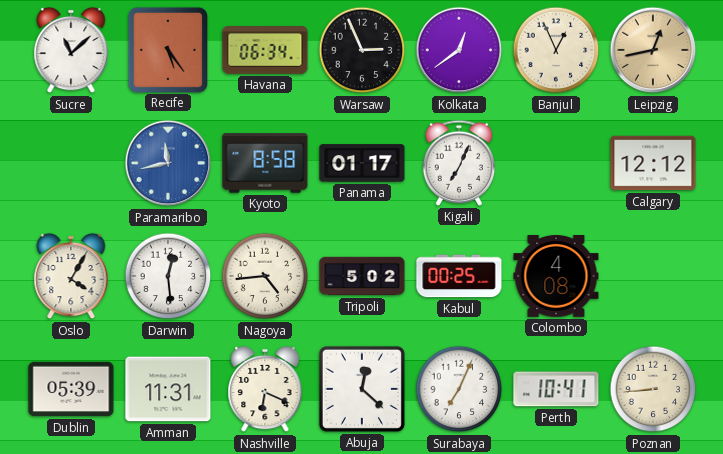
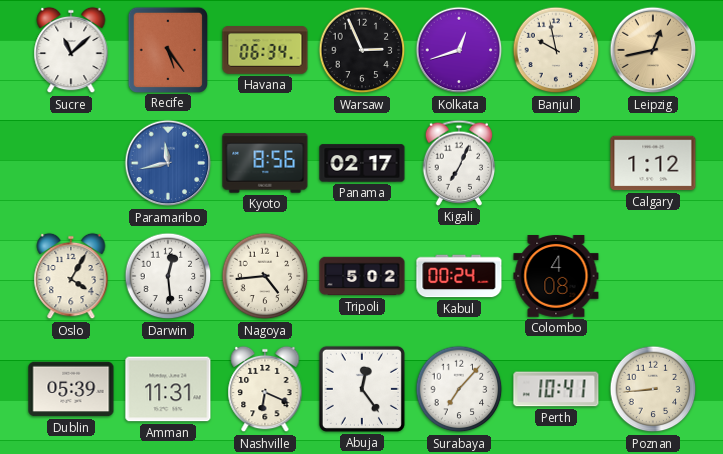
Kolkata: 12:39 -> 12:42
Banjul: 12:56 -> 9:58
Kyoto: 8:58 -> 8:56
Panama: 01:17 -> 02:17
Calgary: 12:12 -> 1:12
Kabul: 00:25 -> 00:24
Abuja: 12:22 -> 12:24
Surabaya: 7:04 -> 7:07
